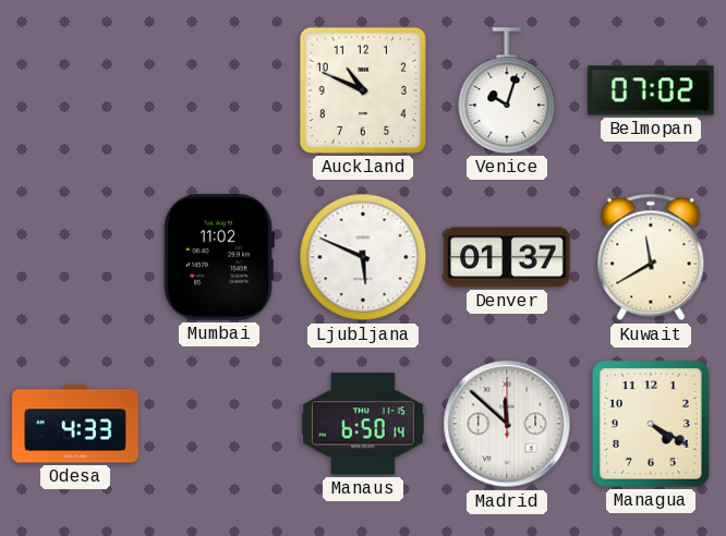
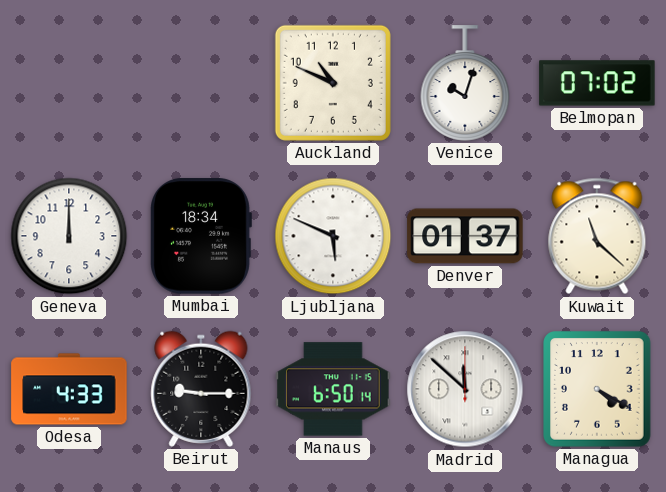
Geneva: none -> 12:00
Mumbai: 11:02 -> 18:34
Kuwait: 11:40 -> 11:22
Beirut: none -> 9:15
